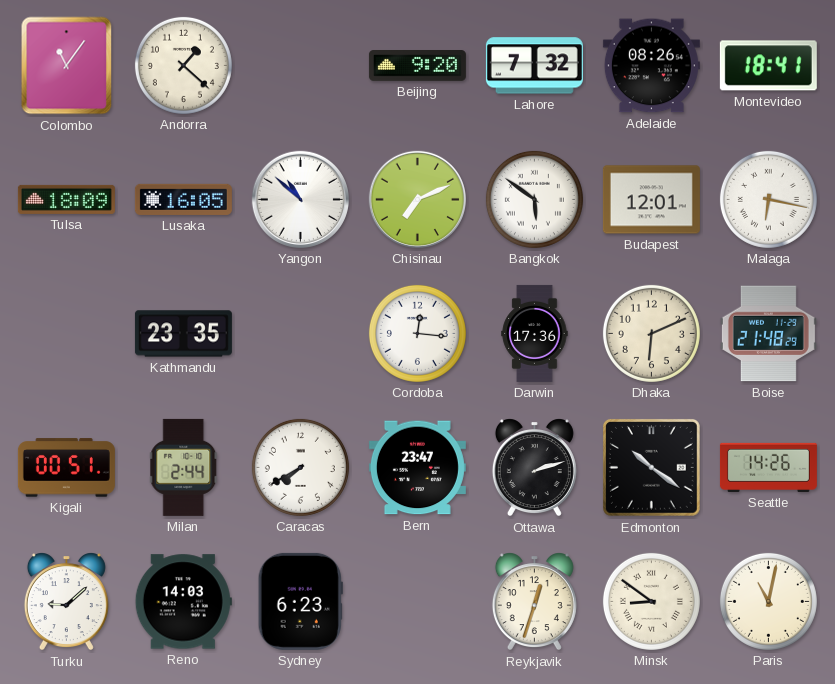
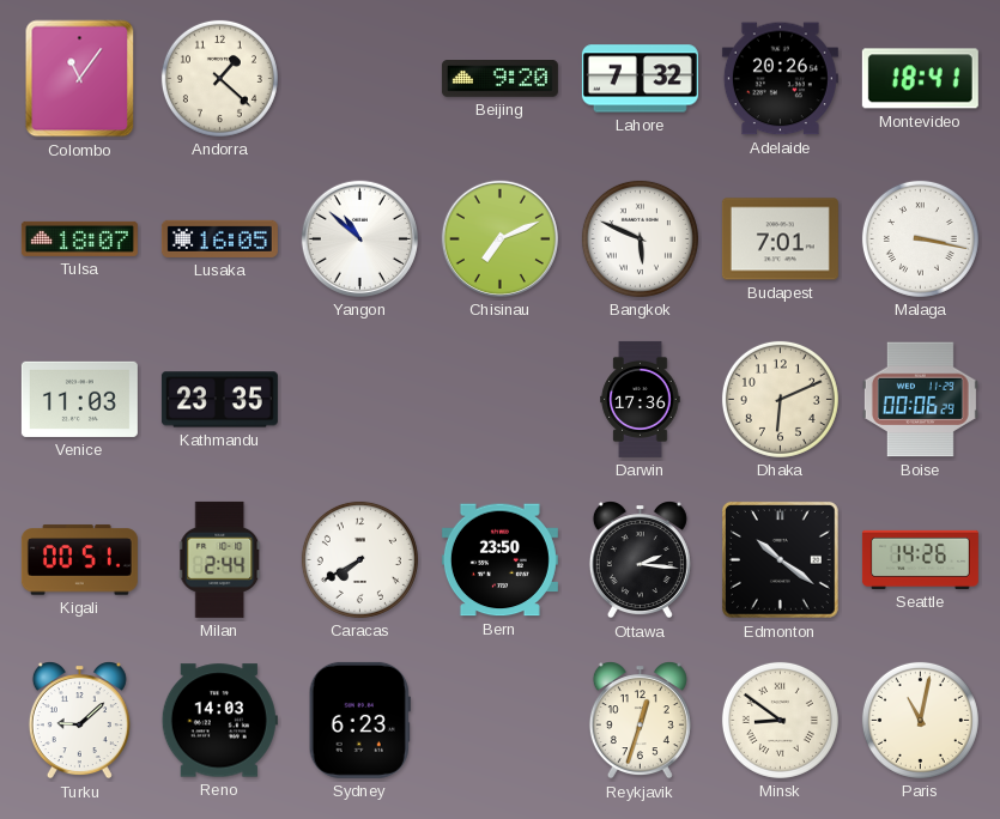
Adelaide: 08:26 -> 20:26
Tulsa: 18:09 -> 18:07
Bangkok: 5:51 -> 5:49
Budapest: 12:01 -> 7:01
Malaga: 6:17 -> 3:17
Venice: none -> 11:03
Cordoba: 12:16 -> none
Boise: 21:48 -> 00:06
Bern: 23:47 -> 23:50
Ottawa: 2:12 -> 2:16
